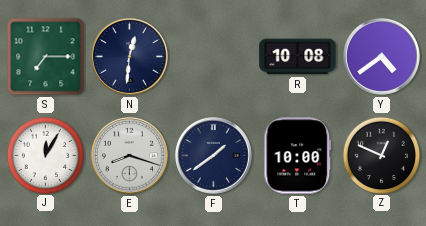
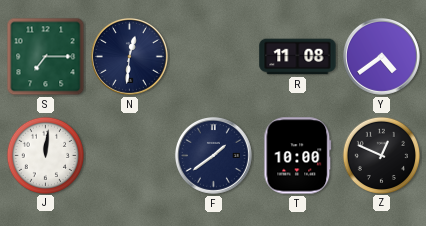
R: 10:08 -> 11:08
J: 12:05 -> 12:01
E: 8:18 -> none
